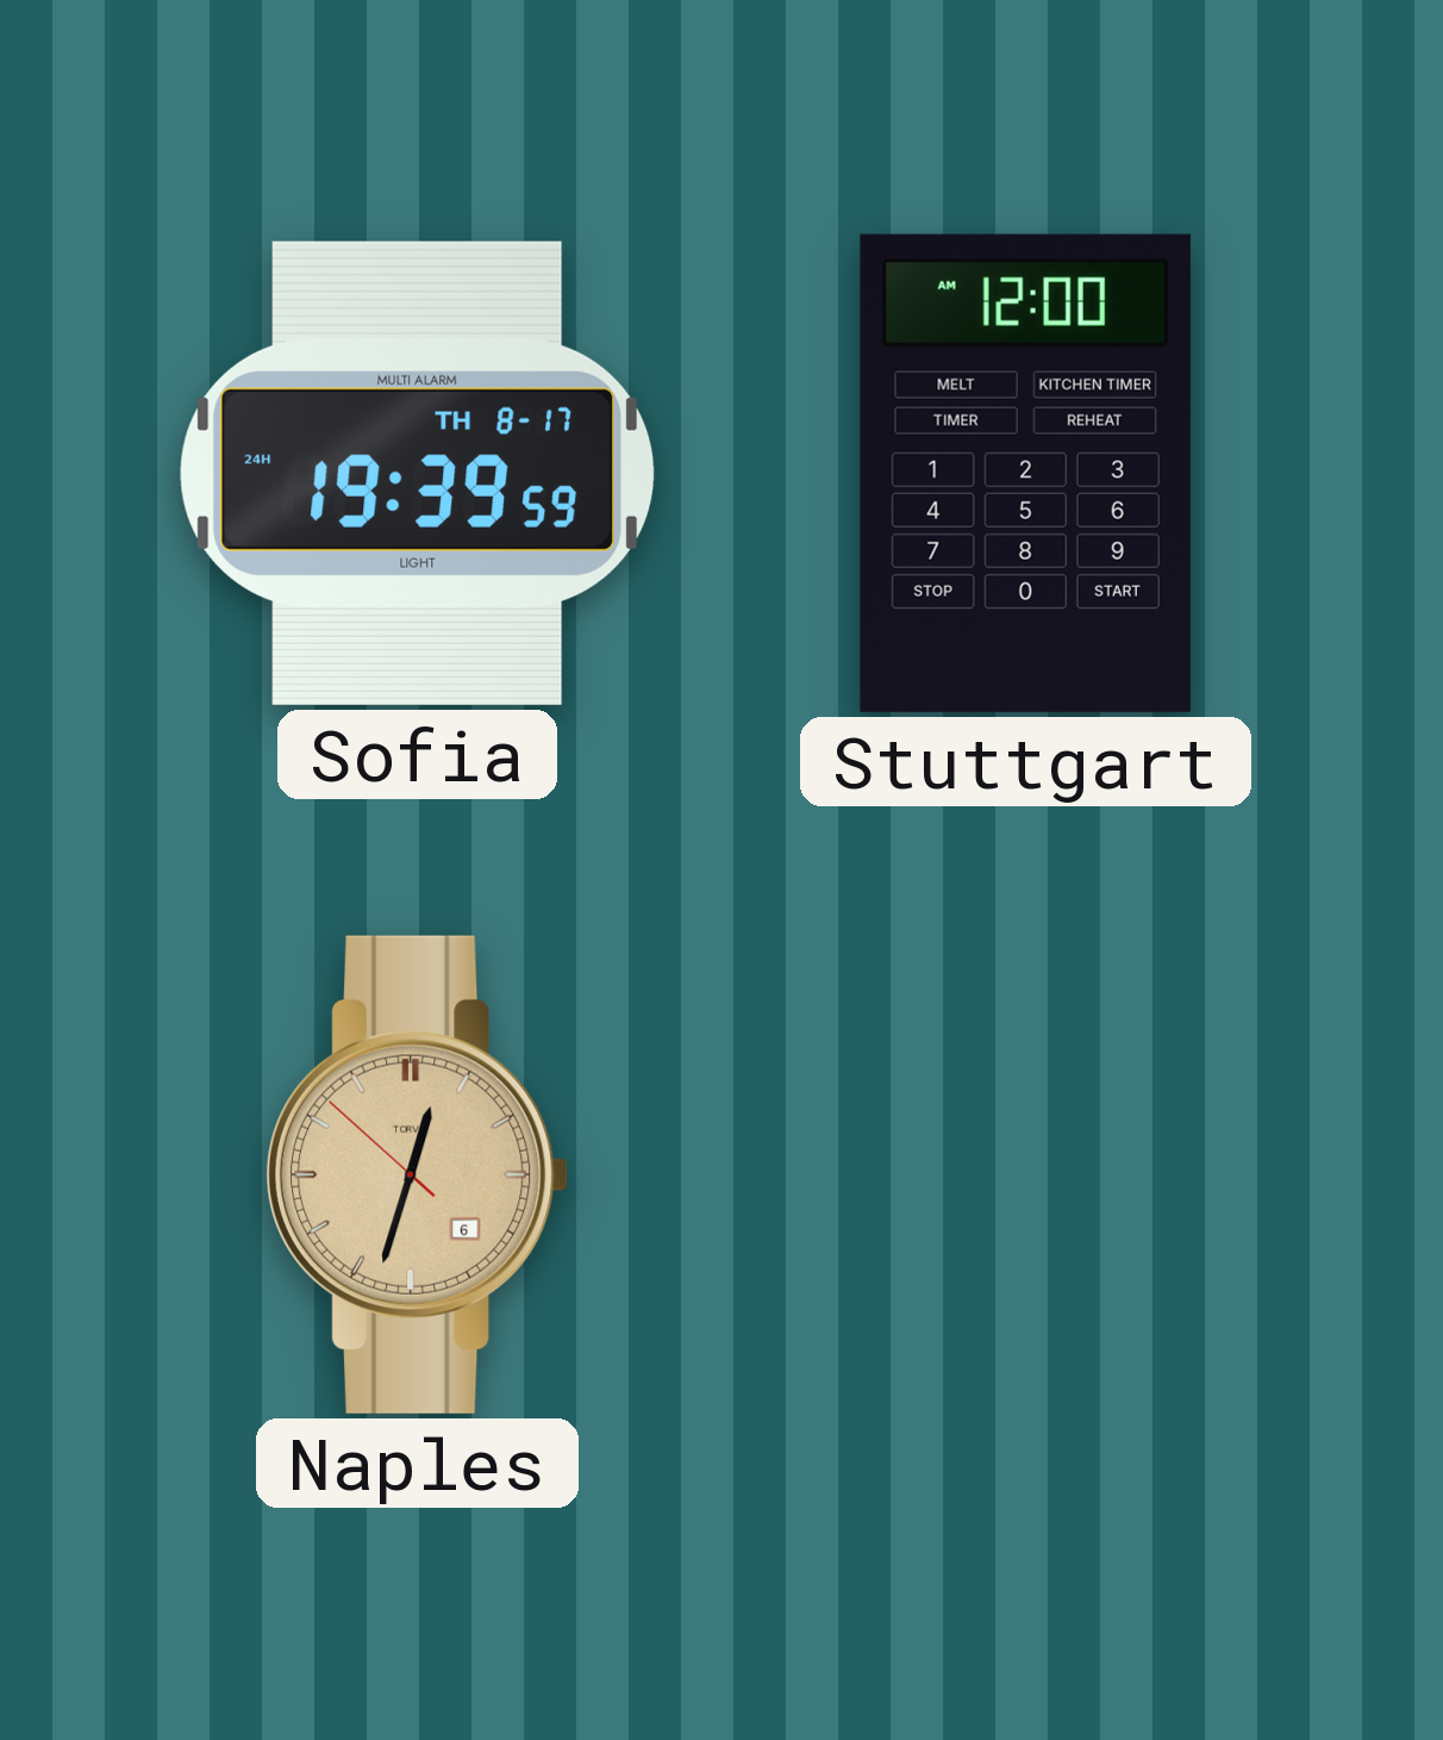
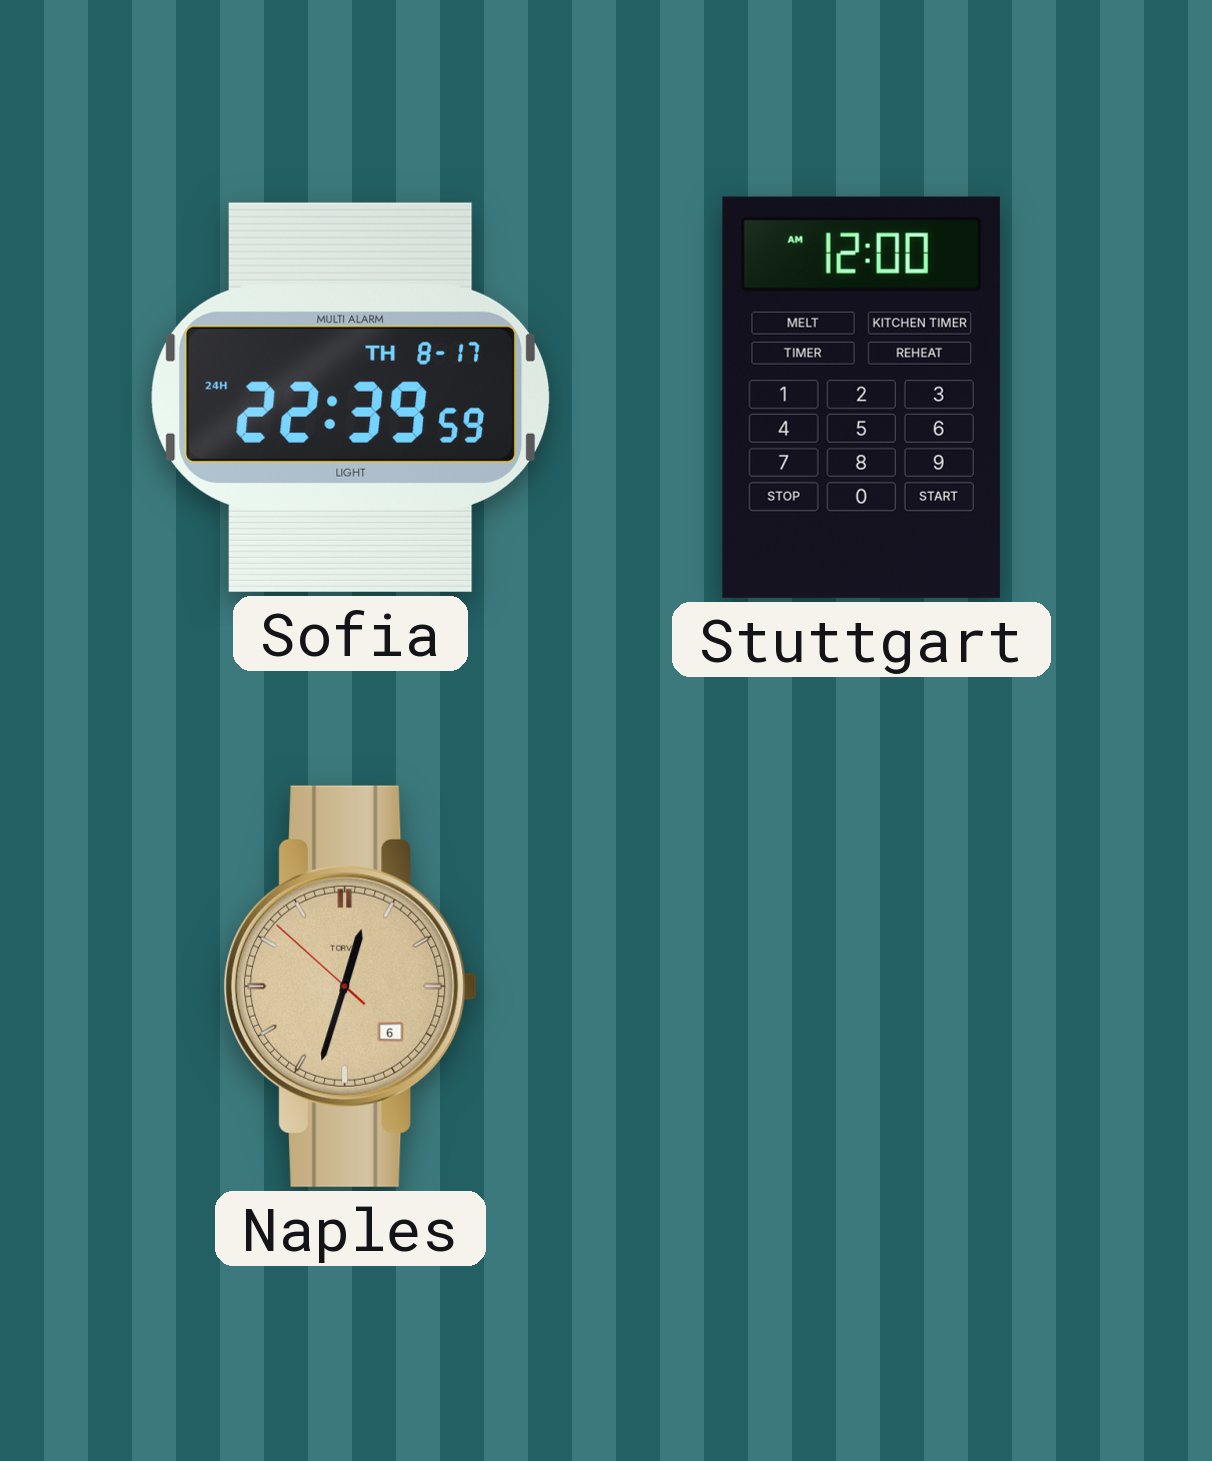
Sofia: 19:39 -> 22:39
